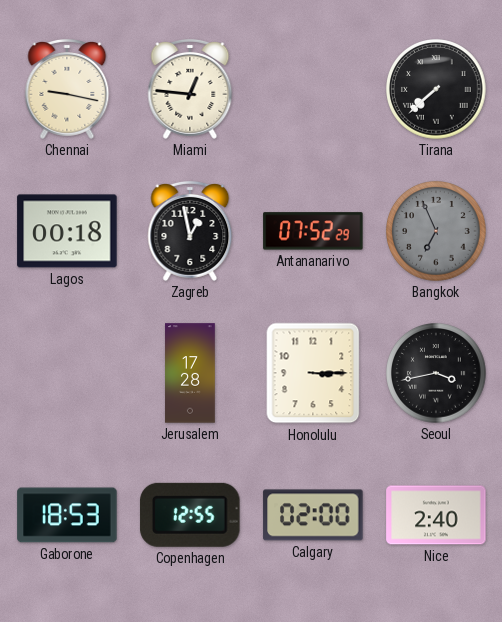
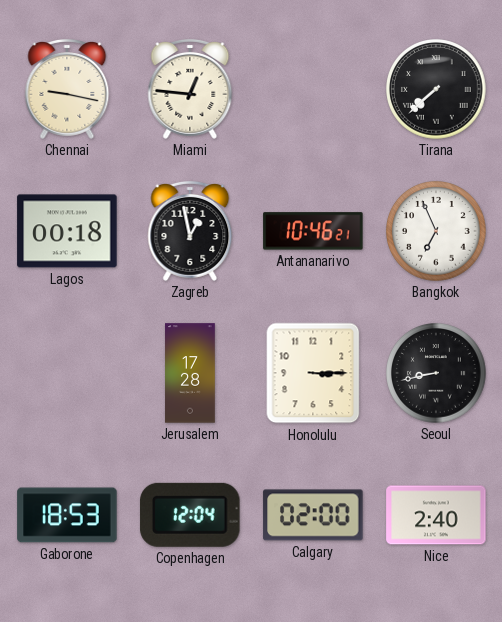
Antananarivo: 07:52 -> 10:46
Bangkok dial: grey -> white
Seoul: 3:43 -> 8:43
Copenhagen: 12:55 -> 12:04
